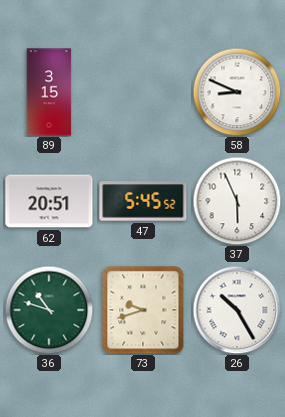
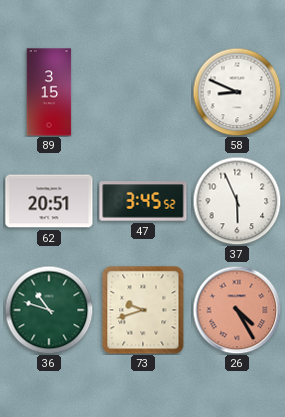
47: 5:45 -> 3:45
26: 10:25 -> 4:25
26 dial: white -> salmon
